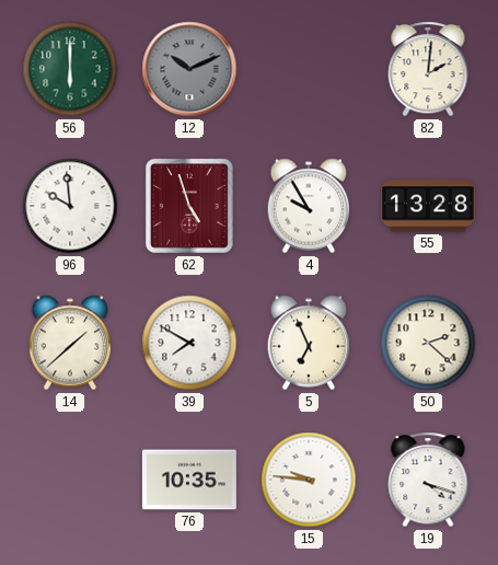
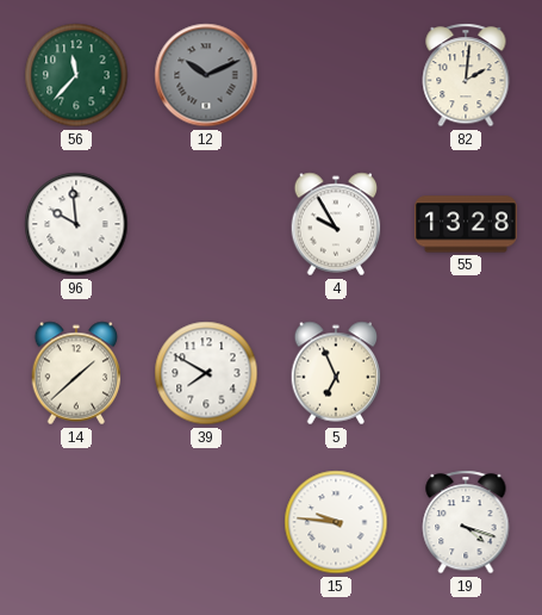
56: 6:00 -> 11:37
62: 4:57 -> none
50: 2:22 -> none
76: 10:35 -> none
